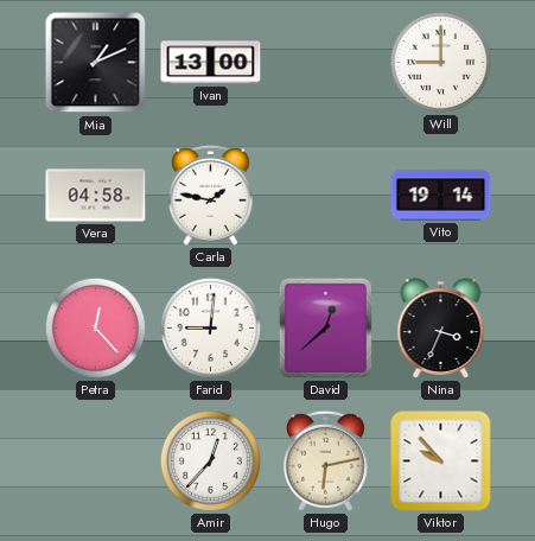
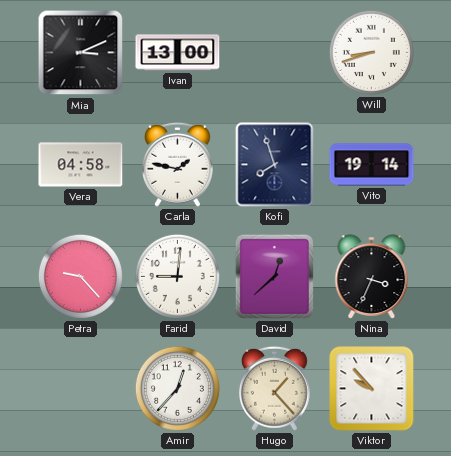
Mia: 1:11 -> 3:11
Will: 9:00 -> 8:42
Kofi: none -> 7:57
Petra: 12:23 -> 9:23
Hugo: 6:13 -> 1:23
